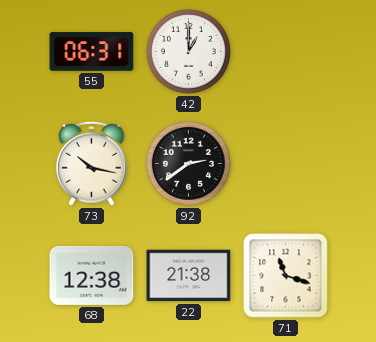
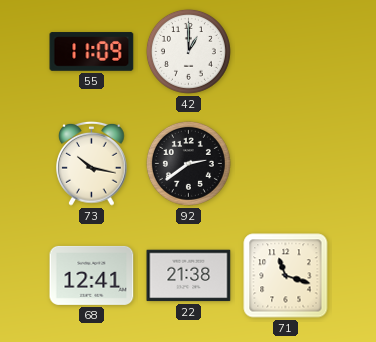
55: 06:31 -> 11:09
68: 12:38 -> 12:41
